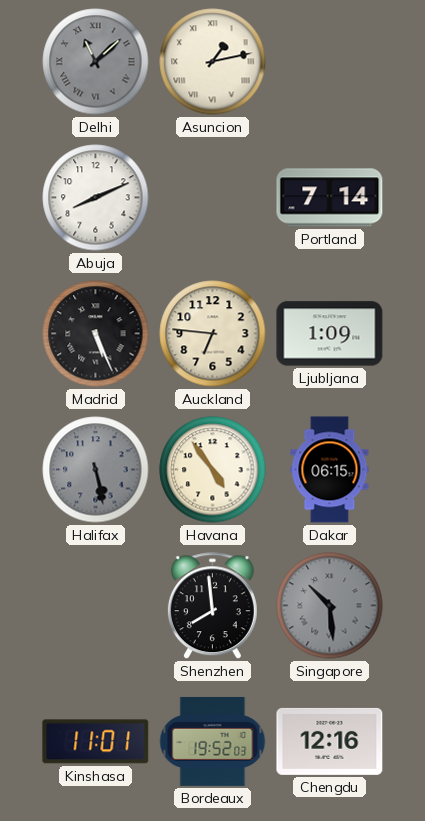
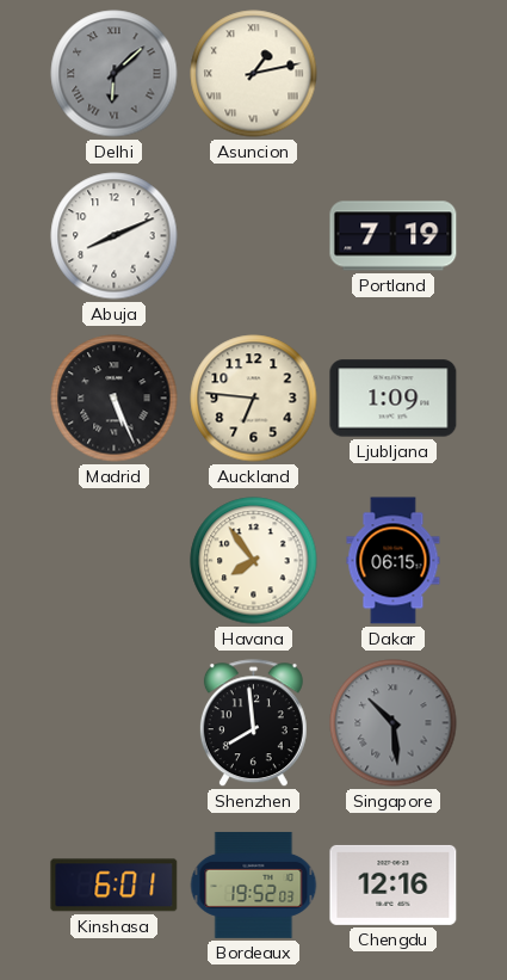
Delhi: 11:08 -> 6:08
Portland: 7:14 -> 7:19
Halifax: 5:28 -> none
Havana: 4:54 -> 7:54
Kinshasa: 11:01 -> 6:01
